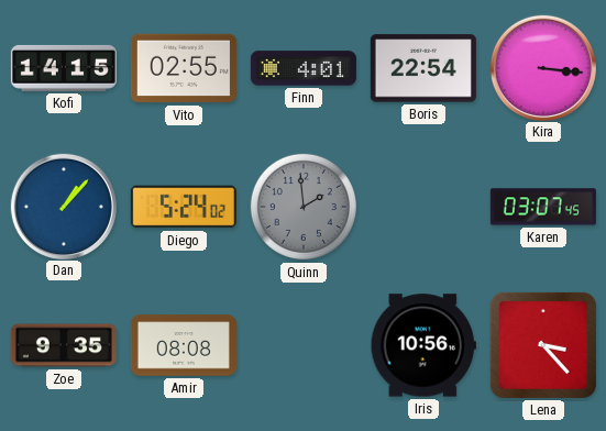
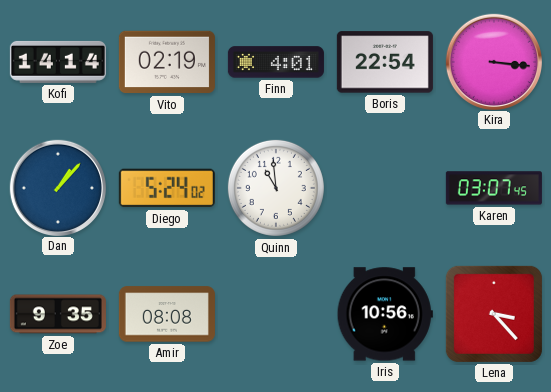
Kofi: 14:15 -> 14:14
Vito: 02:55 -> 02:19
Quinn: 1:59 -> 10:59
Quinn dial: grey -> white
